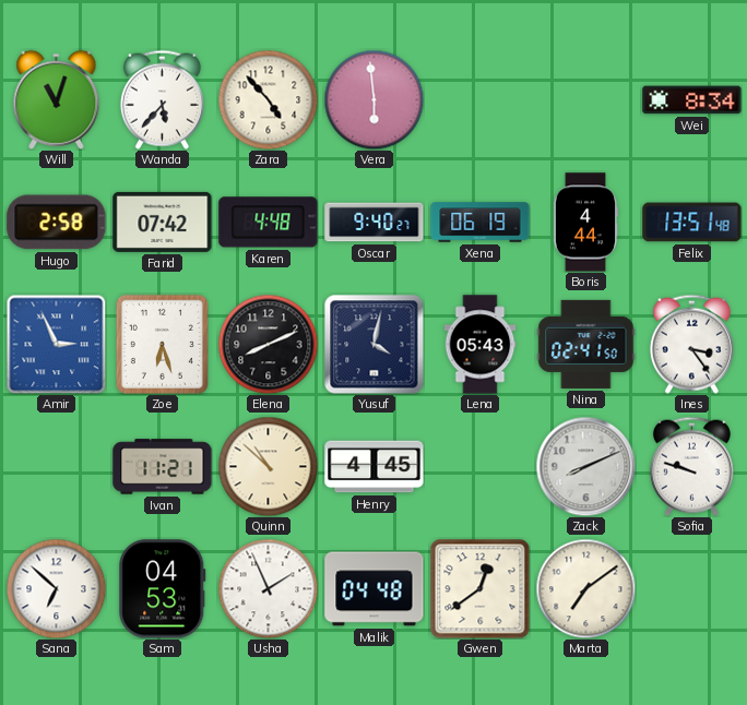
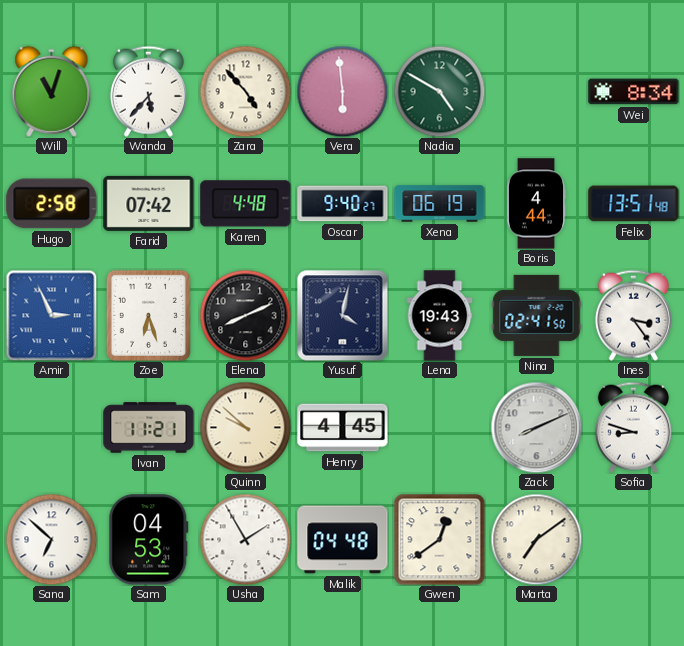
Nadia: none -> 4:50
Lena: 05:43 -> 19:43
Quinn: 10:52 -> 9:52
Sofia: 9:48 -> 8:48
Usha: 1:56 -> 1:55
